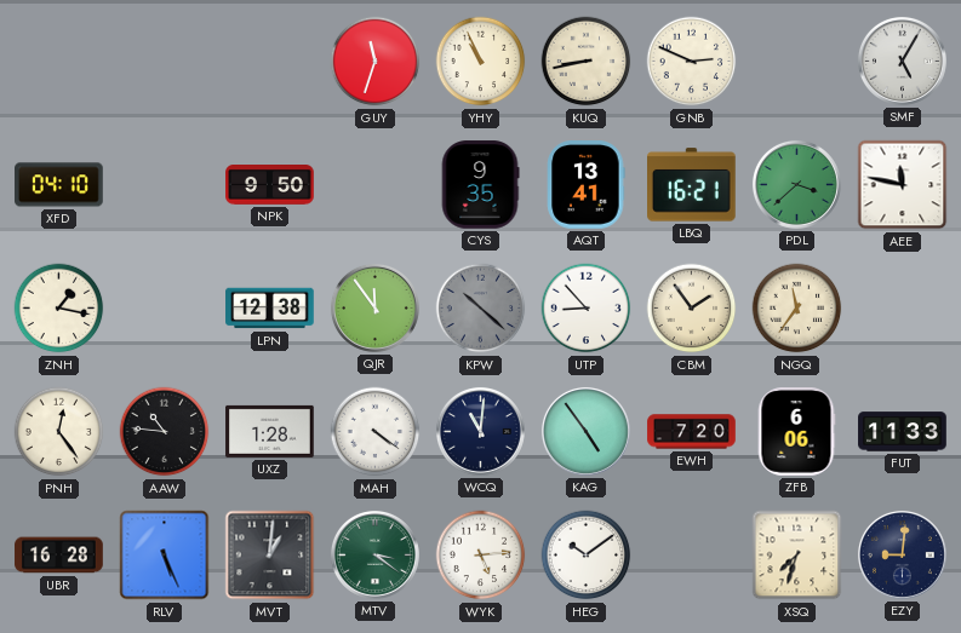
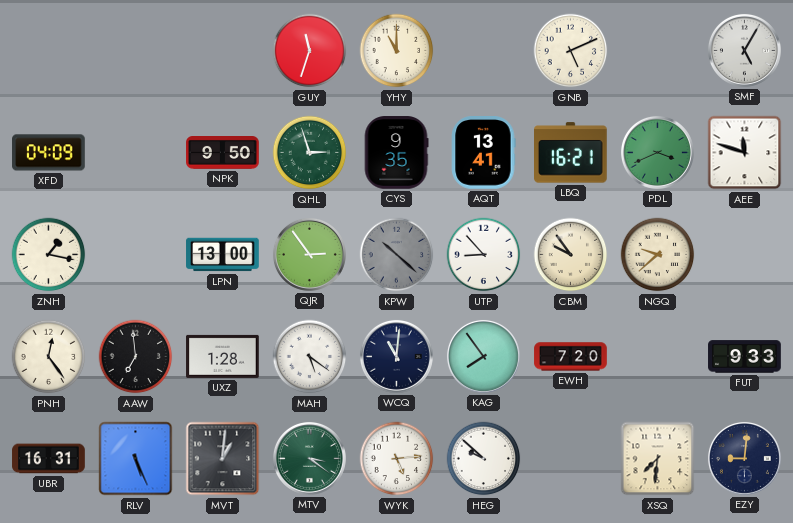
YHY: 10:56 -> 11:00
KUQ: 8:43 -> none
GNB: 2:49 -> 5:11
XFD: 04:10 -> 04:09
QHL: none -> 2:57
PDL: 3:38 -> 3:41
AEE: 11:47 -> 11:48
LPN: 12:38 -> 13:00
QJR: 11:54 -> 2:54
CBM: 1:54 -> 9:54
NGQ: 11:36 -> 9:38
AAW: 10:46 -> 6:59
MAH: 4:21 -> 5:21
KAG: 4:54 -> 7:54
ZFB: 6:06 -> none
FUT: 11:33 -> 9:33
UBR: 16:28 -> 16:31
HEG: 10:09 -> 9:52
XSQ: 7:33 -> 7:31
